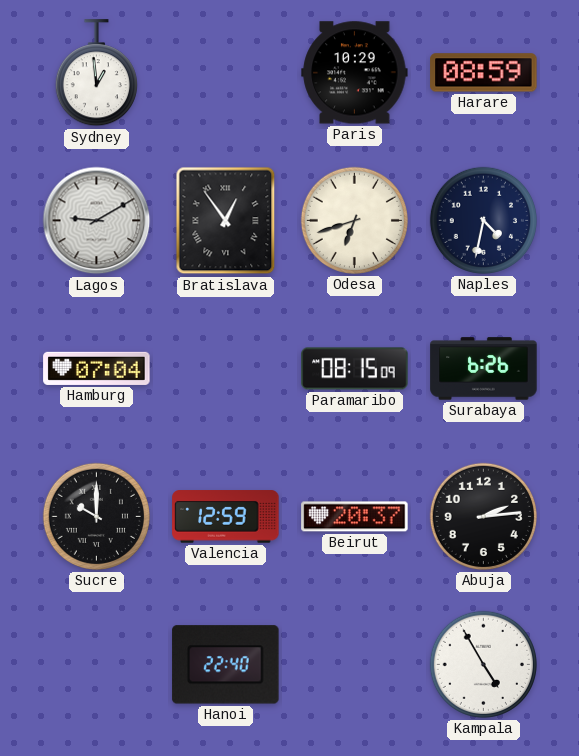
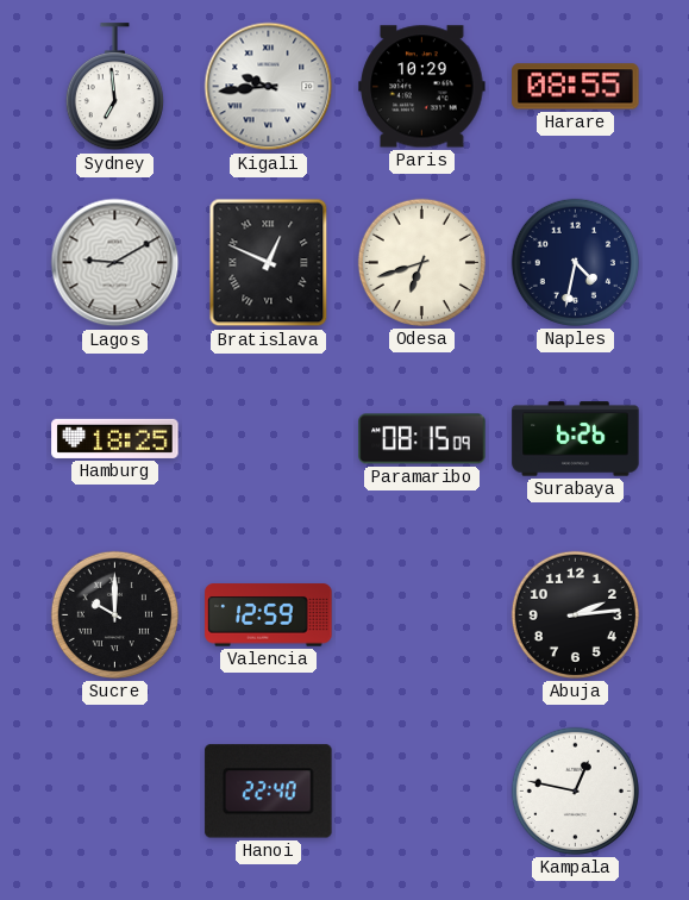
Sydney: 12:59 -> 6:59
Kigali: none -> 9:44
Harare: 08:59 -> 08:55
Bratislava: 12:54 -> 12:49
Hamburg: 07:04 -> 18:25
Beirut: 20:37 -> none
Kampala: 4:55 -> 12:47
